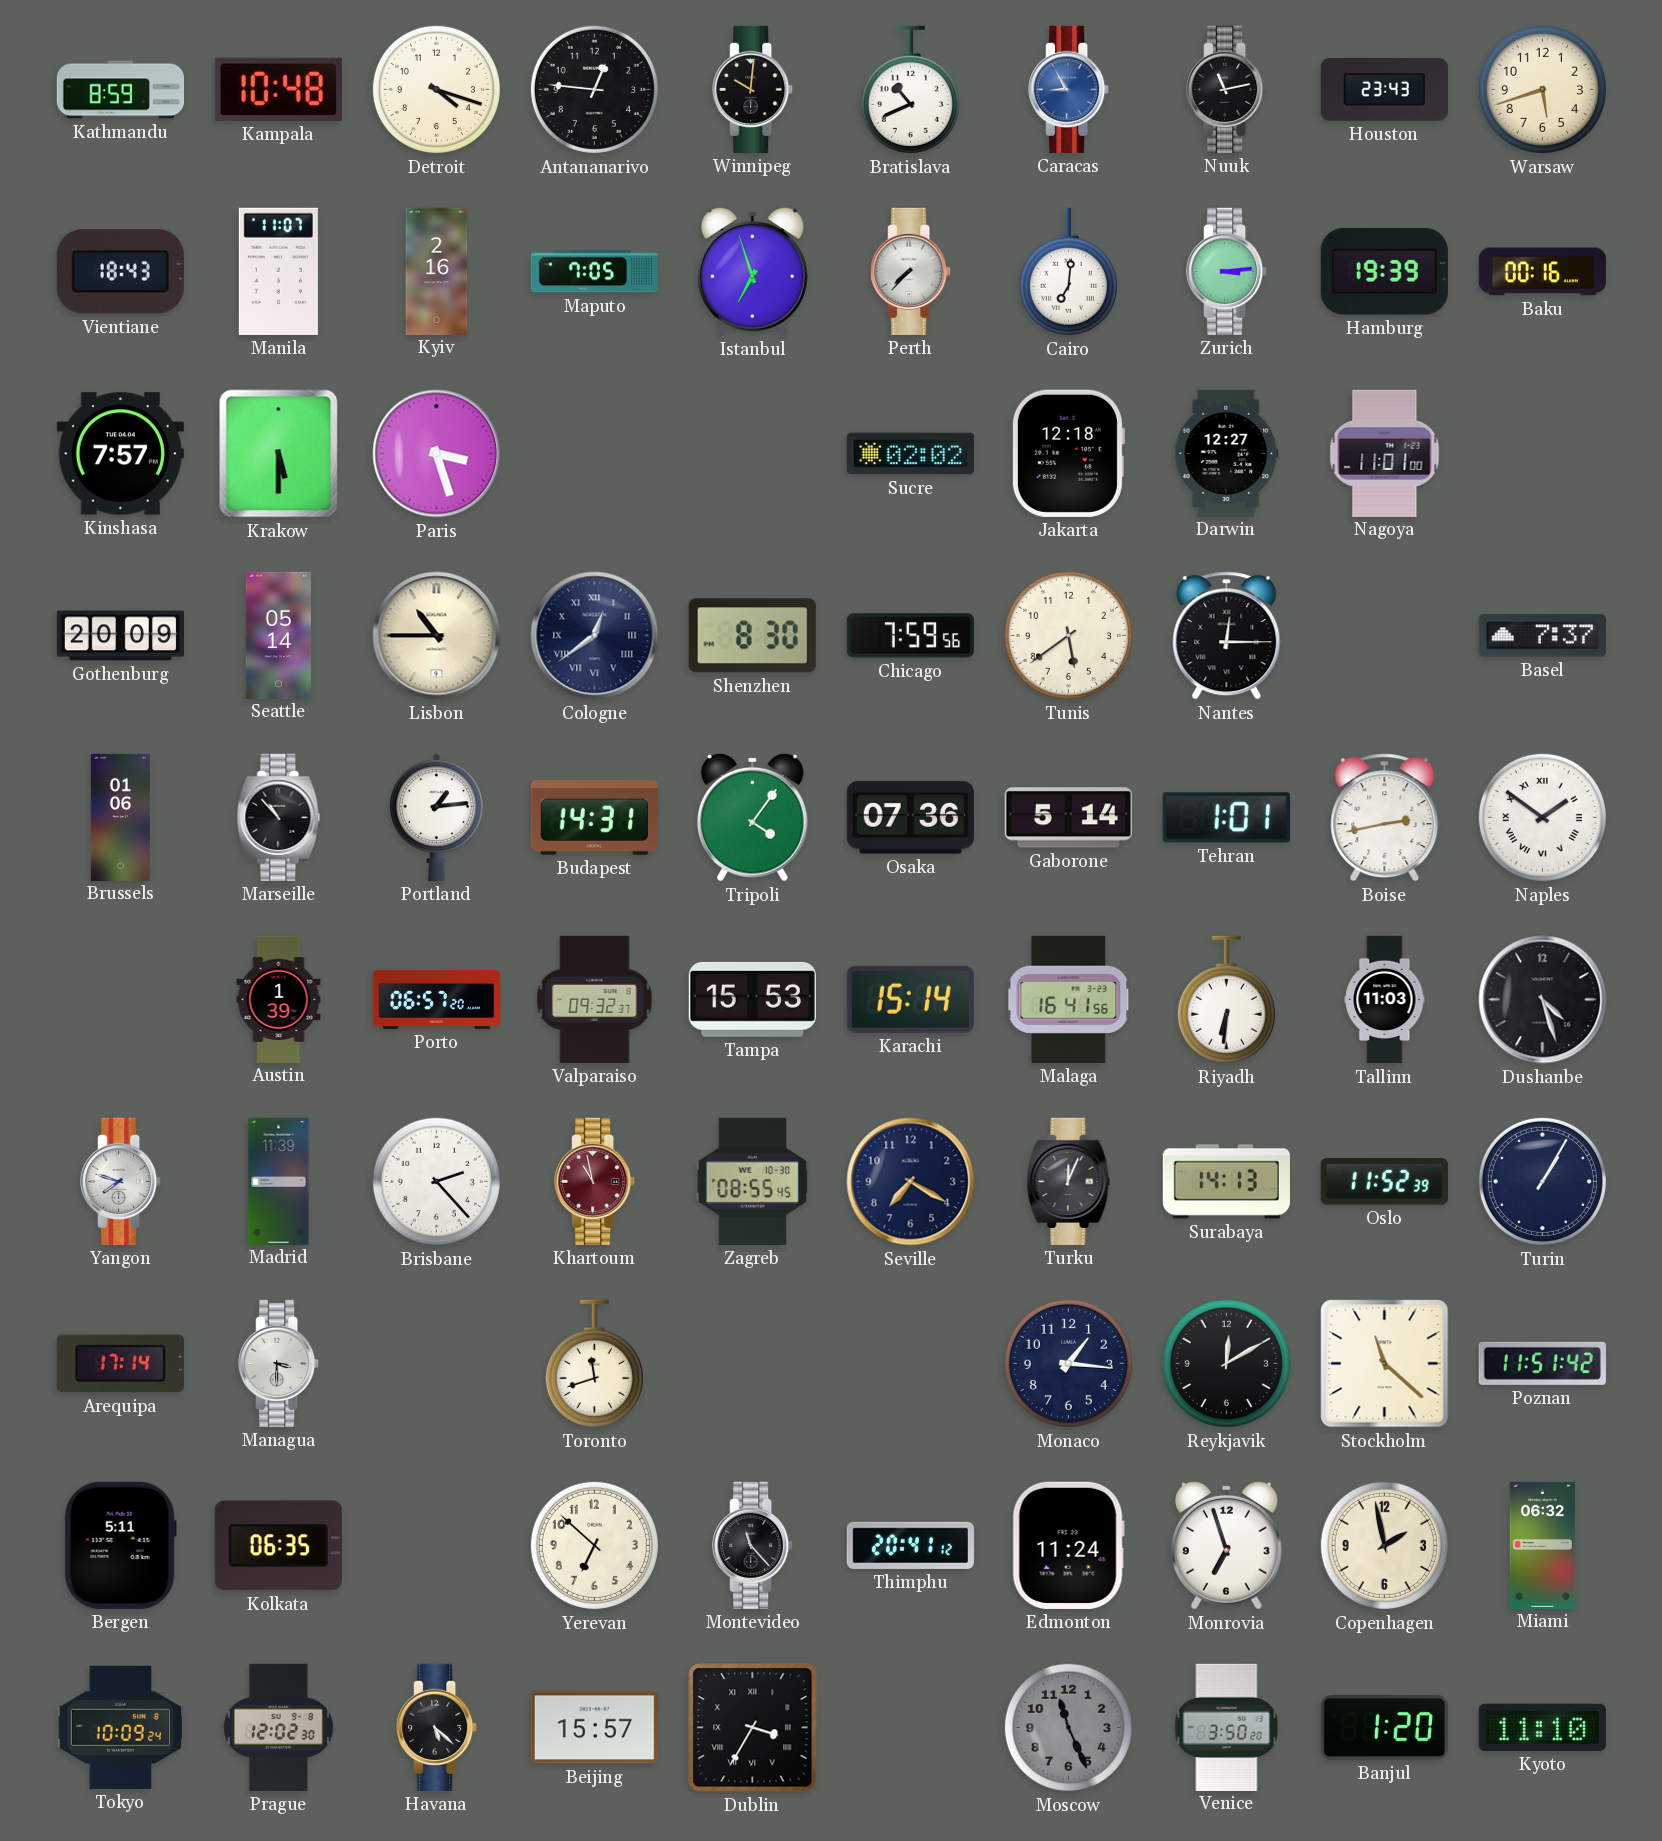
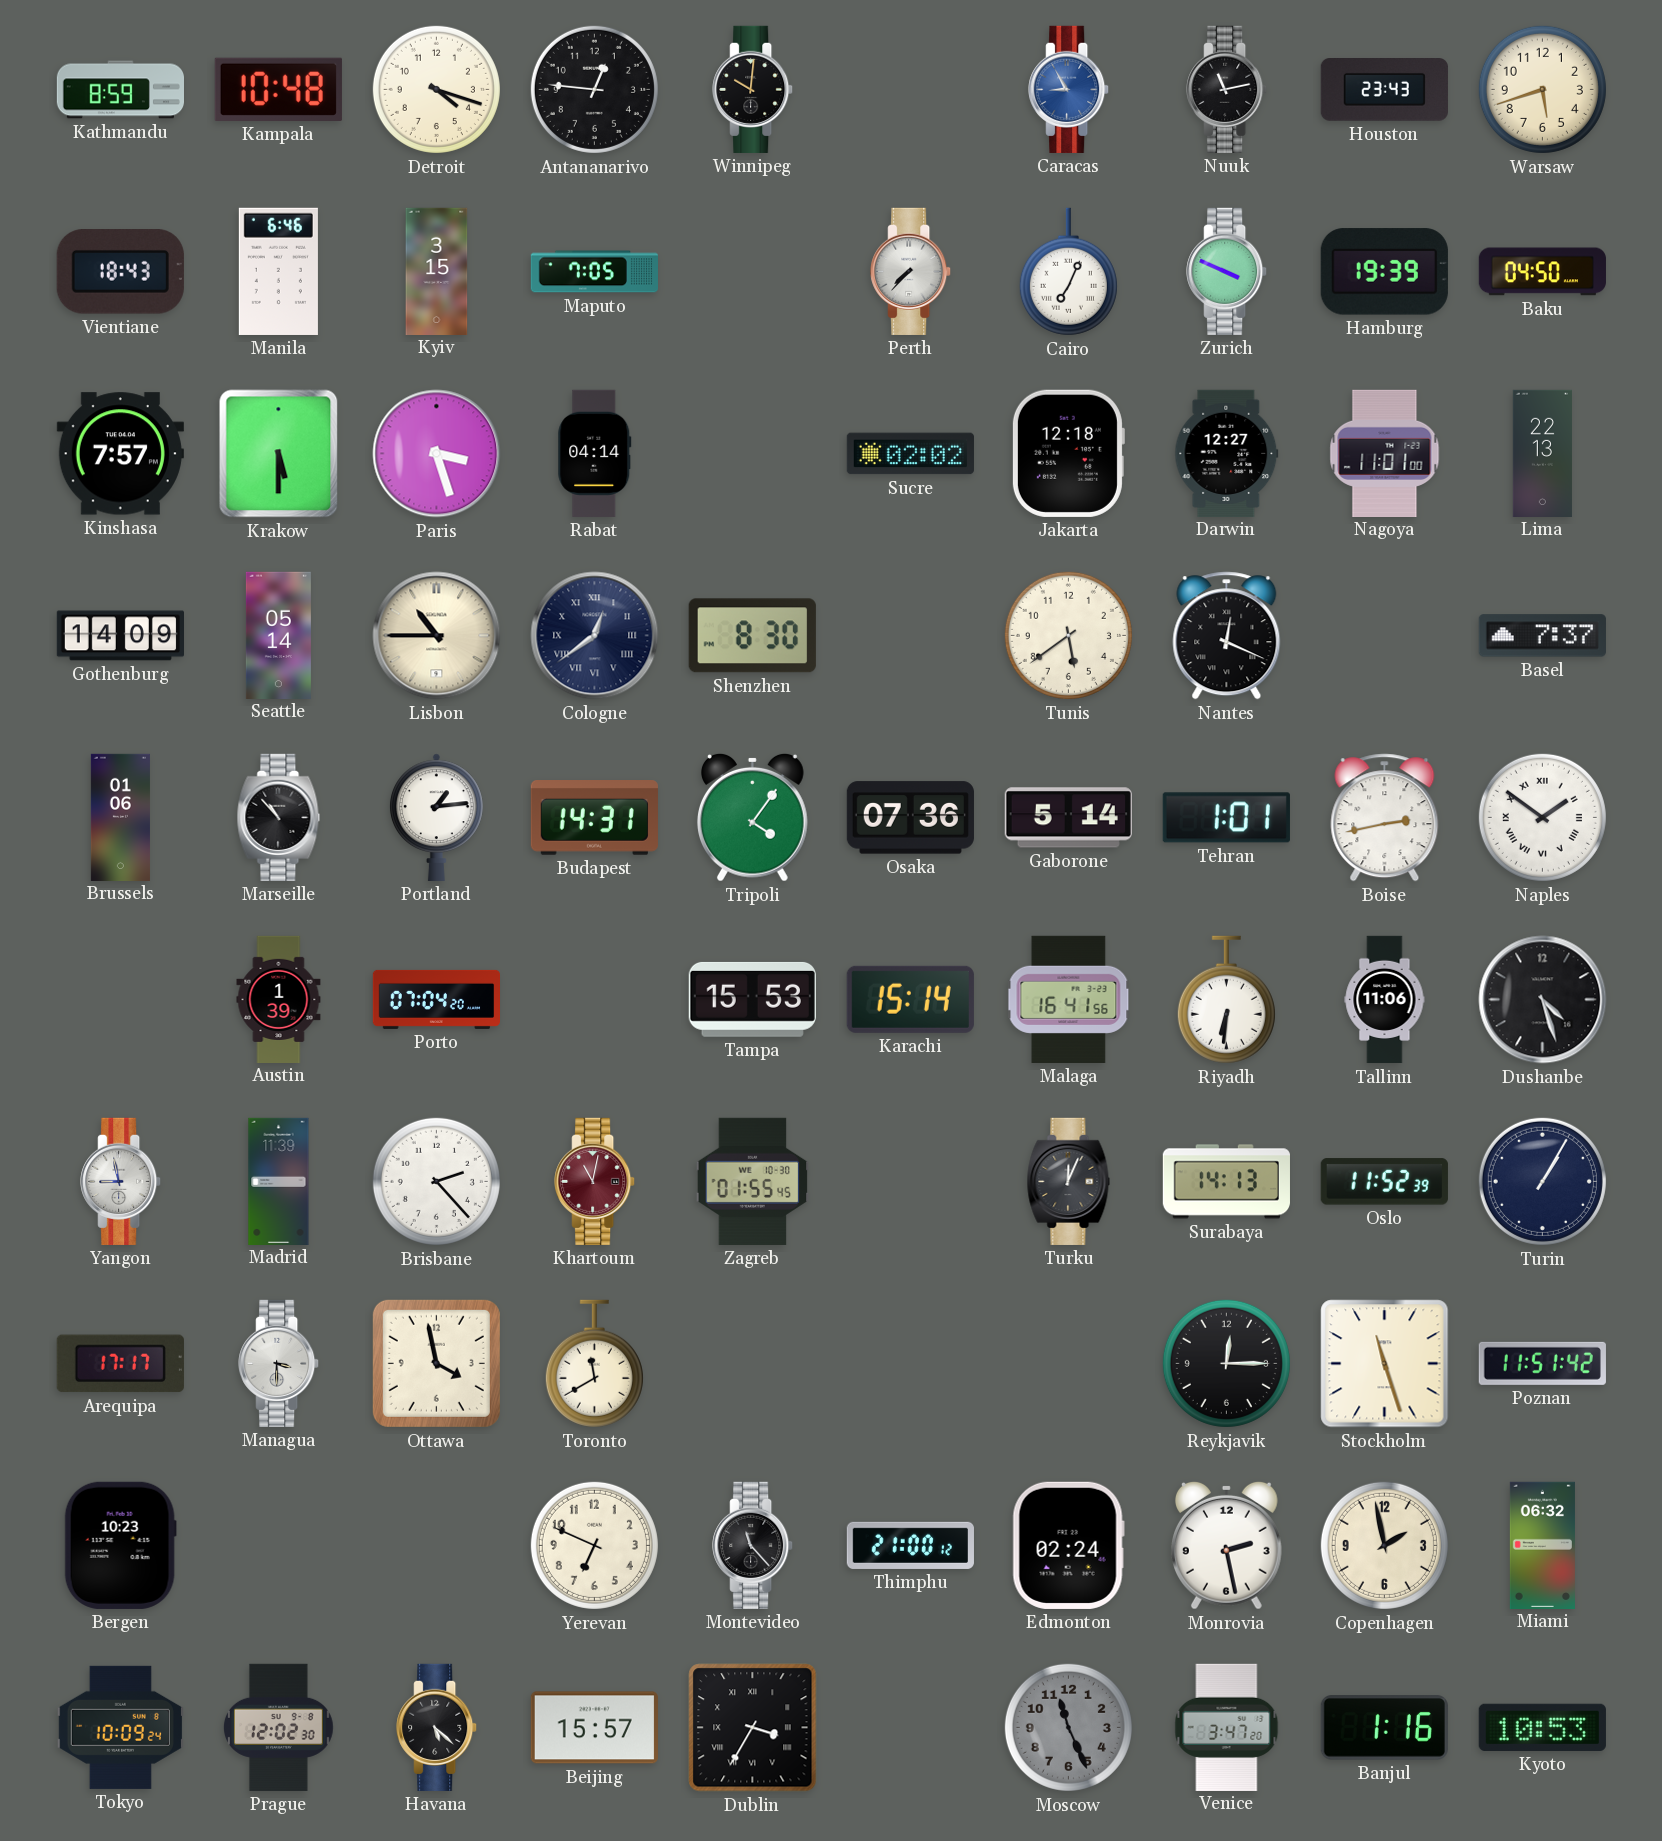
Bratislava: 10:41 -> none
Manila: 11:07 -> 6:46
Kyiv: 2:16 -> 3:15
Istanbul: 6:57 -> none
Cairo: 7:01 -> 7:04
Zurich: 3:14 -> 3:49
Baku: 00:16 -> 04:50
Rabat: none -> 04:14
Lima: none -> 22:13
Gothenburg: 20:09 -> 14:09
Chicago: 7:59 -> none
Nantes: 12:15 -> 12:19
Porto: 06:57 -> 07:04
Valparaiso: 09:32 -> none
Tallinn: 11:03 -> 11:06
Yangon: 7:48 -> 8:58
Khartoum: 10:58 -> 11:02
Zagreb: 08:55 -> 01:55
Seville: 7:20 -> none
Arequipa: 17:14 -> 17:17
Ottawa: none -> 3:58
Toronto: 11:42 -> 11:40
Monaco: 1:16 -> none
Reykjavik: 12:10 -> 12:15
Stockholm: 11:22 -> 11:27
Bergen: 5:11 -> 10:23
Kolkata: 06:35 -> none
Yerevan: 6:52 -> 6:49
Thimphu: 20:41 -> 21:00
Edmonton: 11:24 -> 02:24
Monrovia: 6:57 -> 2:28
Venice: 3:50 -> 3:47
Banjul: 1:20 -> 1:16
Kyoto: 11:10 -> 10:53
